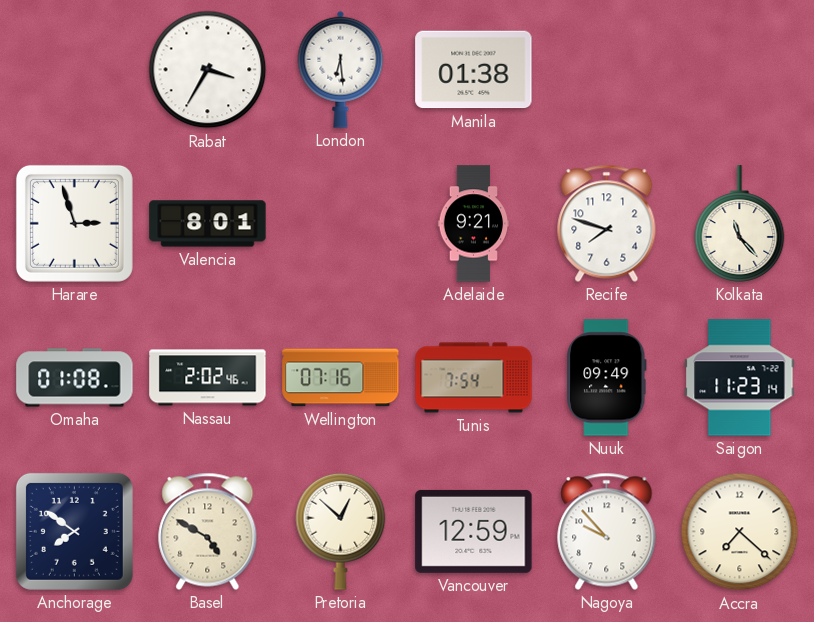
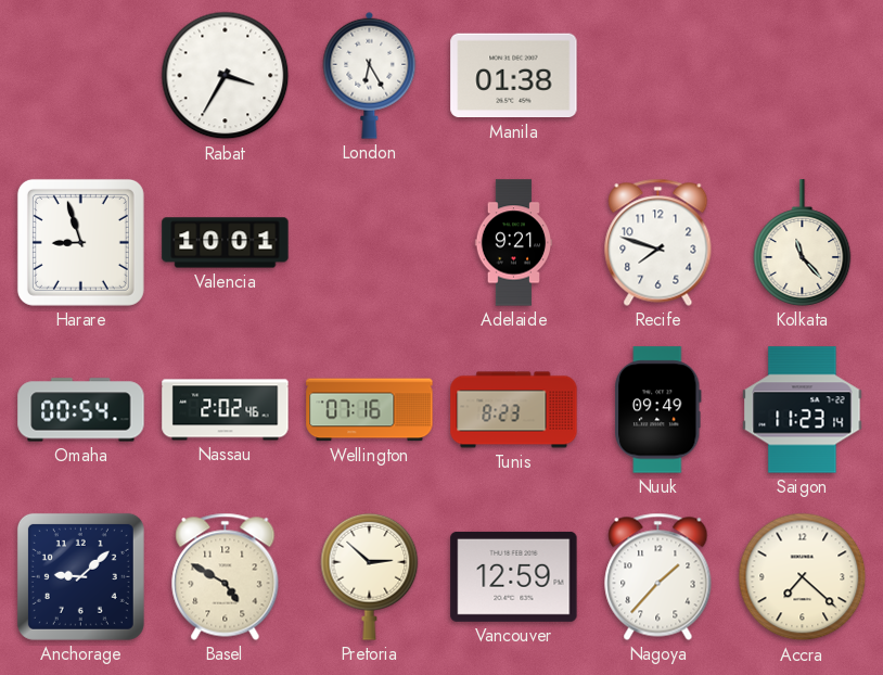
London: 6:29 -> 6:25
Harare: 2:57 -> 8:57
Valencia: 8:01 -> 10:01
Omaha: 01:08 -> 00:54
Tunis: 7:54 -> 8:23
Anchorage: 7:51 -> 9:08
Pretoria: 12:52 -> 2:52
Nagoya: 9:53 -> 1:37
